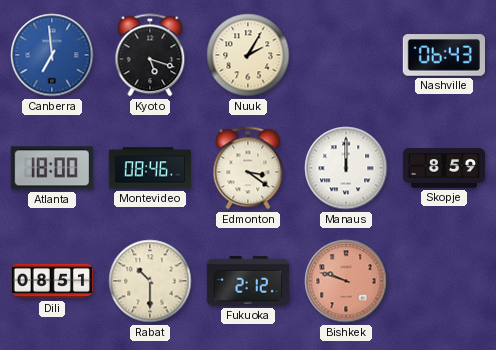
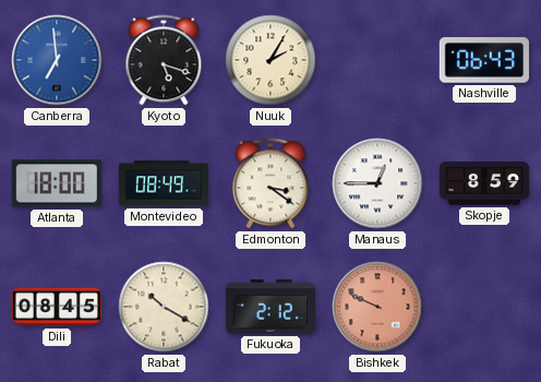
Montevideo: 08:46 -> 08:49
Manaus: 12:00 -> 12:45
Dili: 08:51 -> 08:45
Rabat: 10:30 -> 10:20
Bishkek: 9:48 -> 9:49
